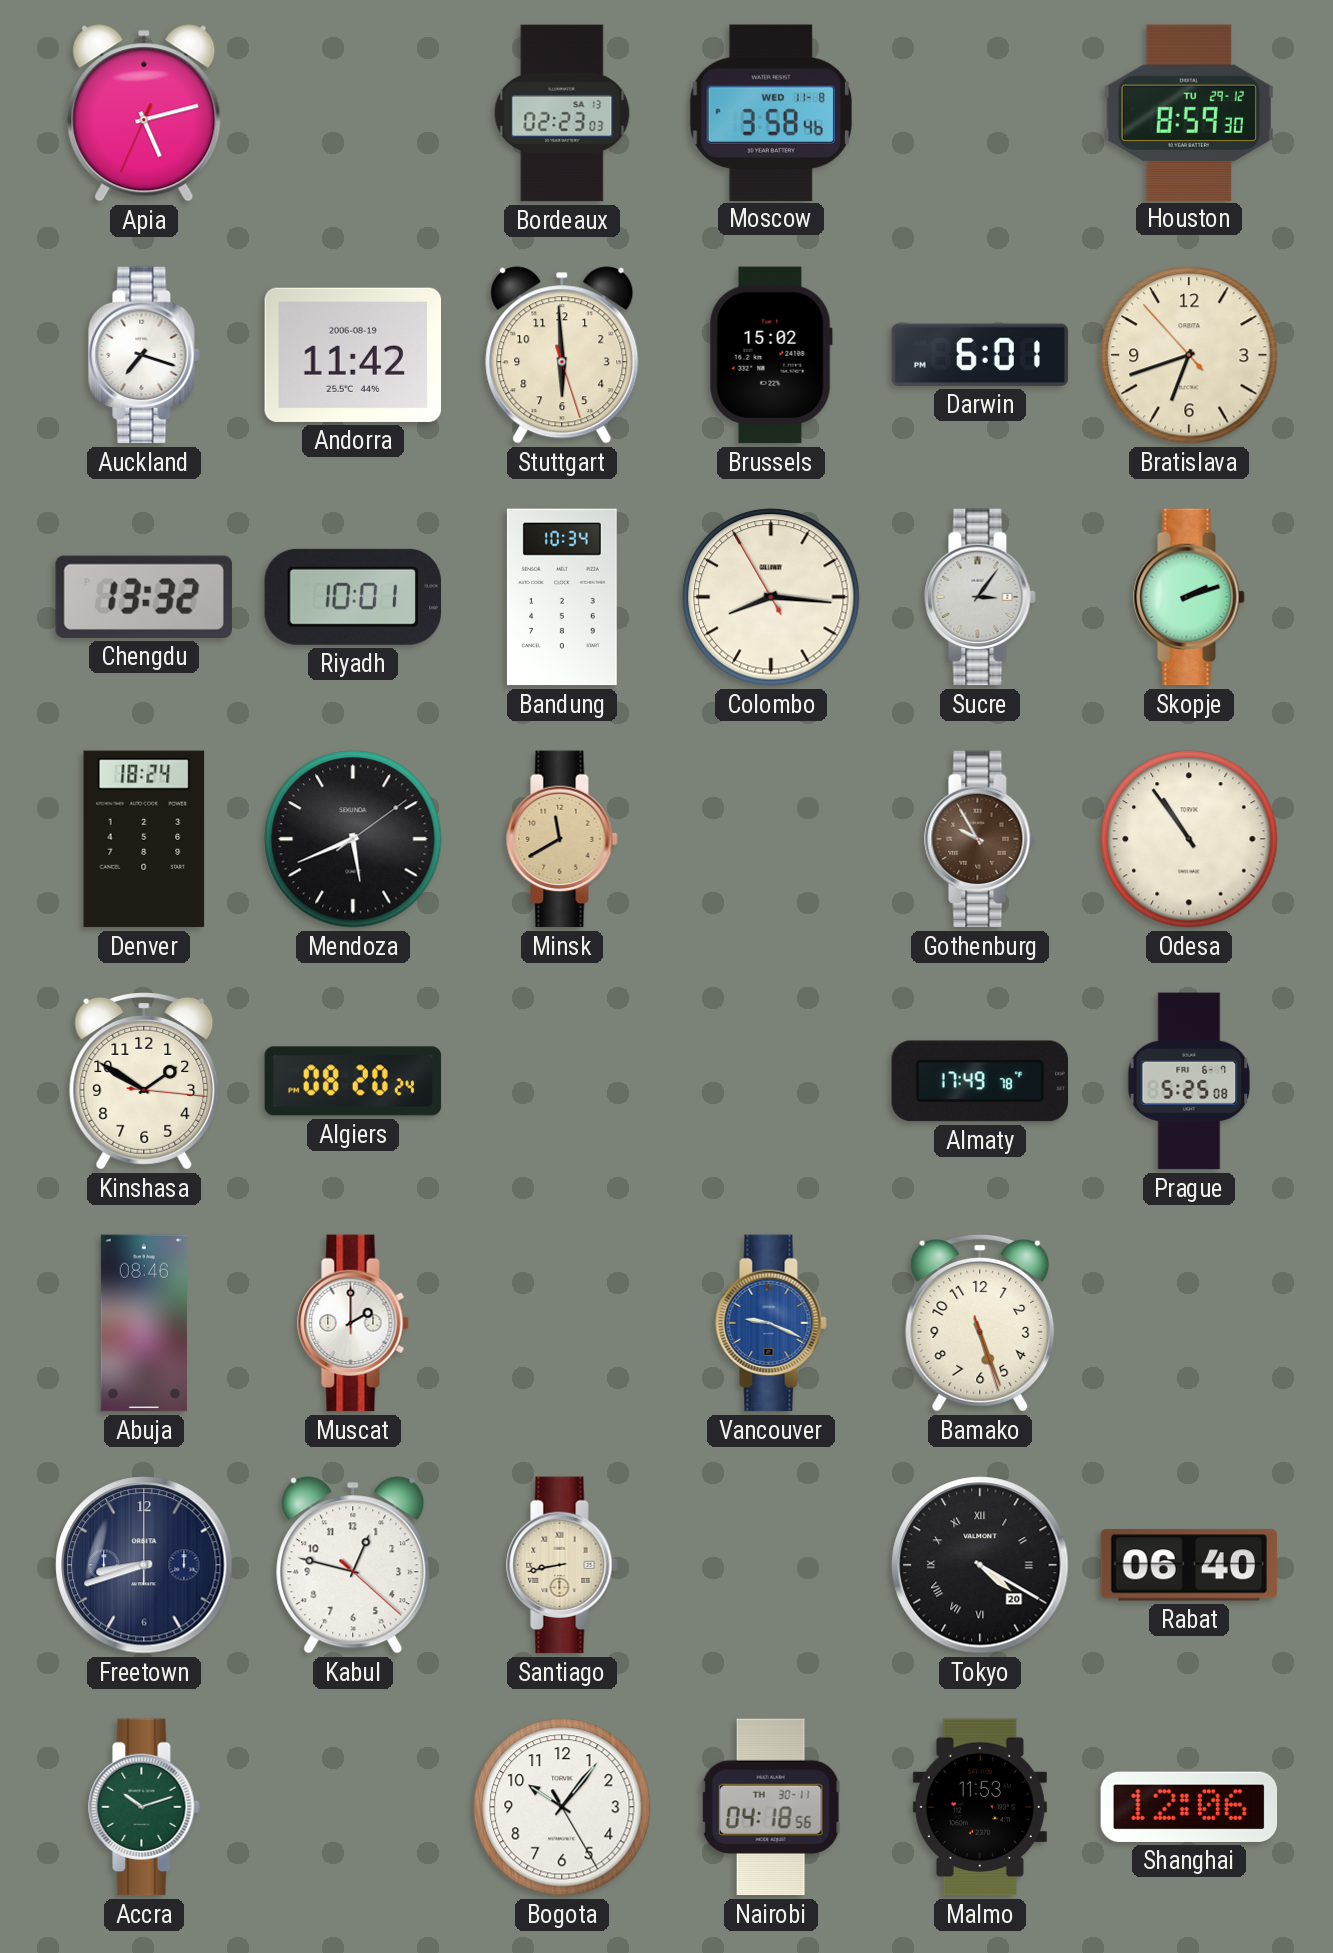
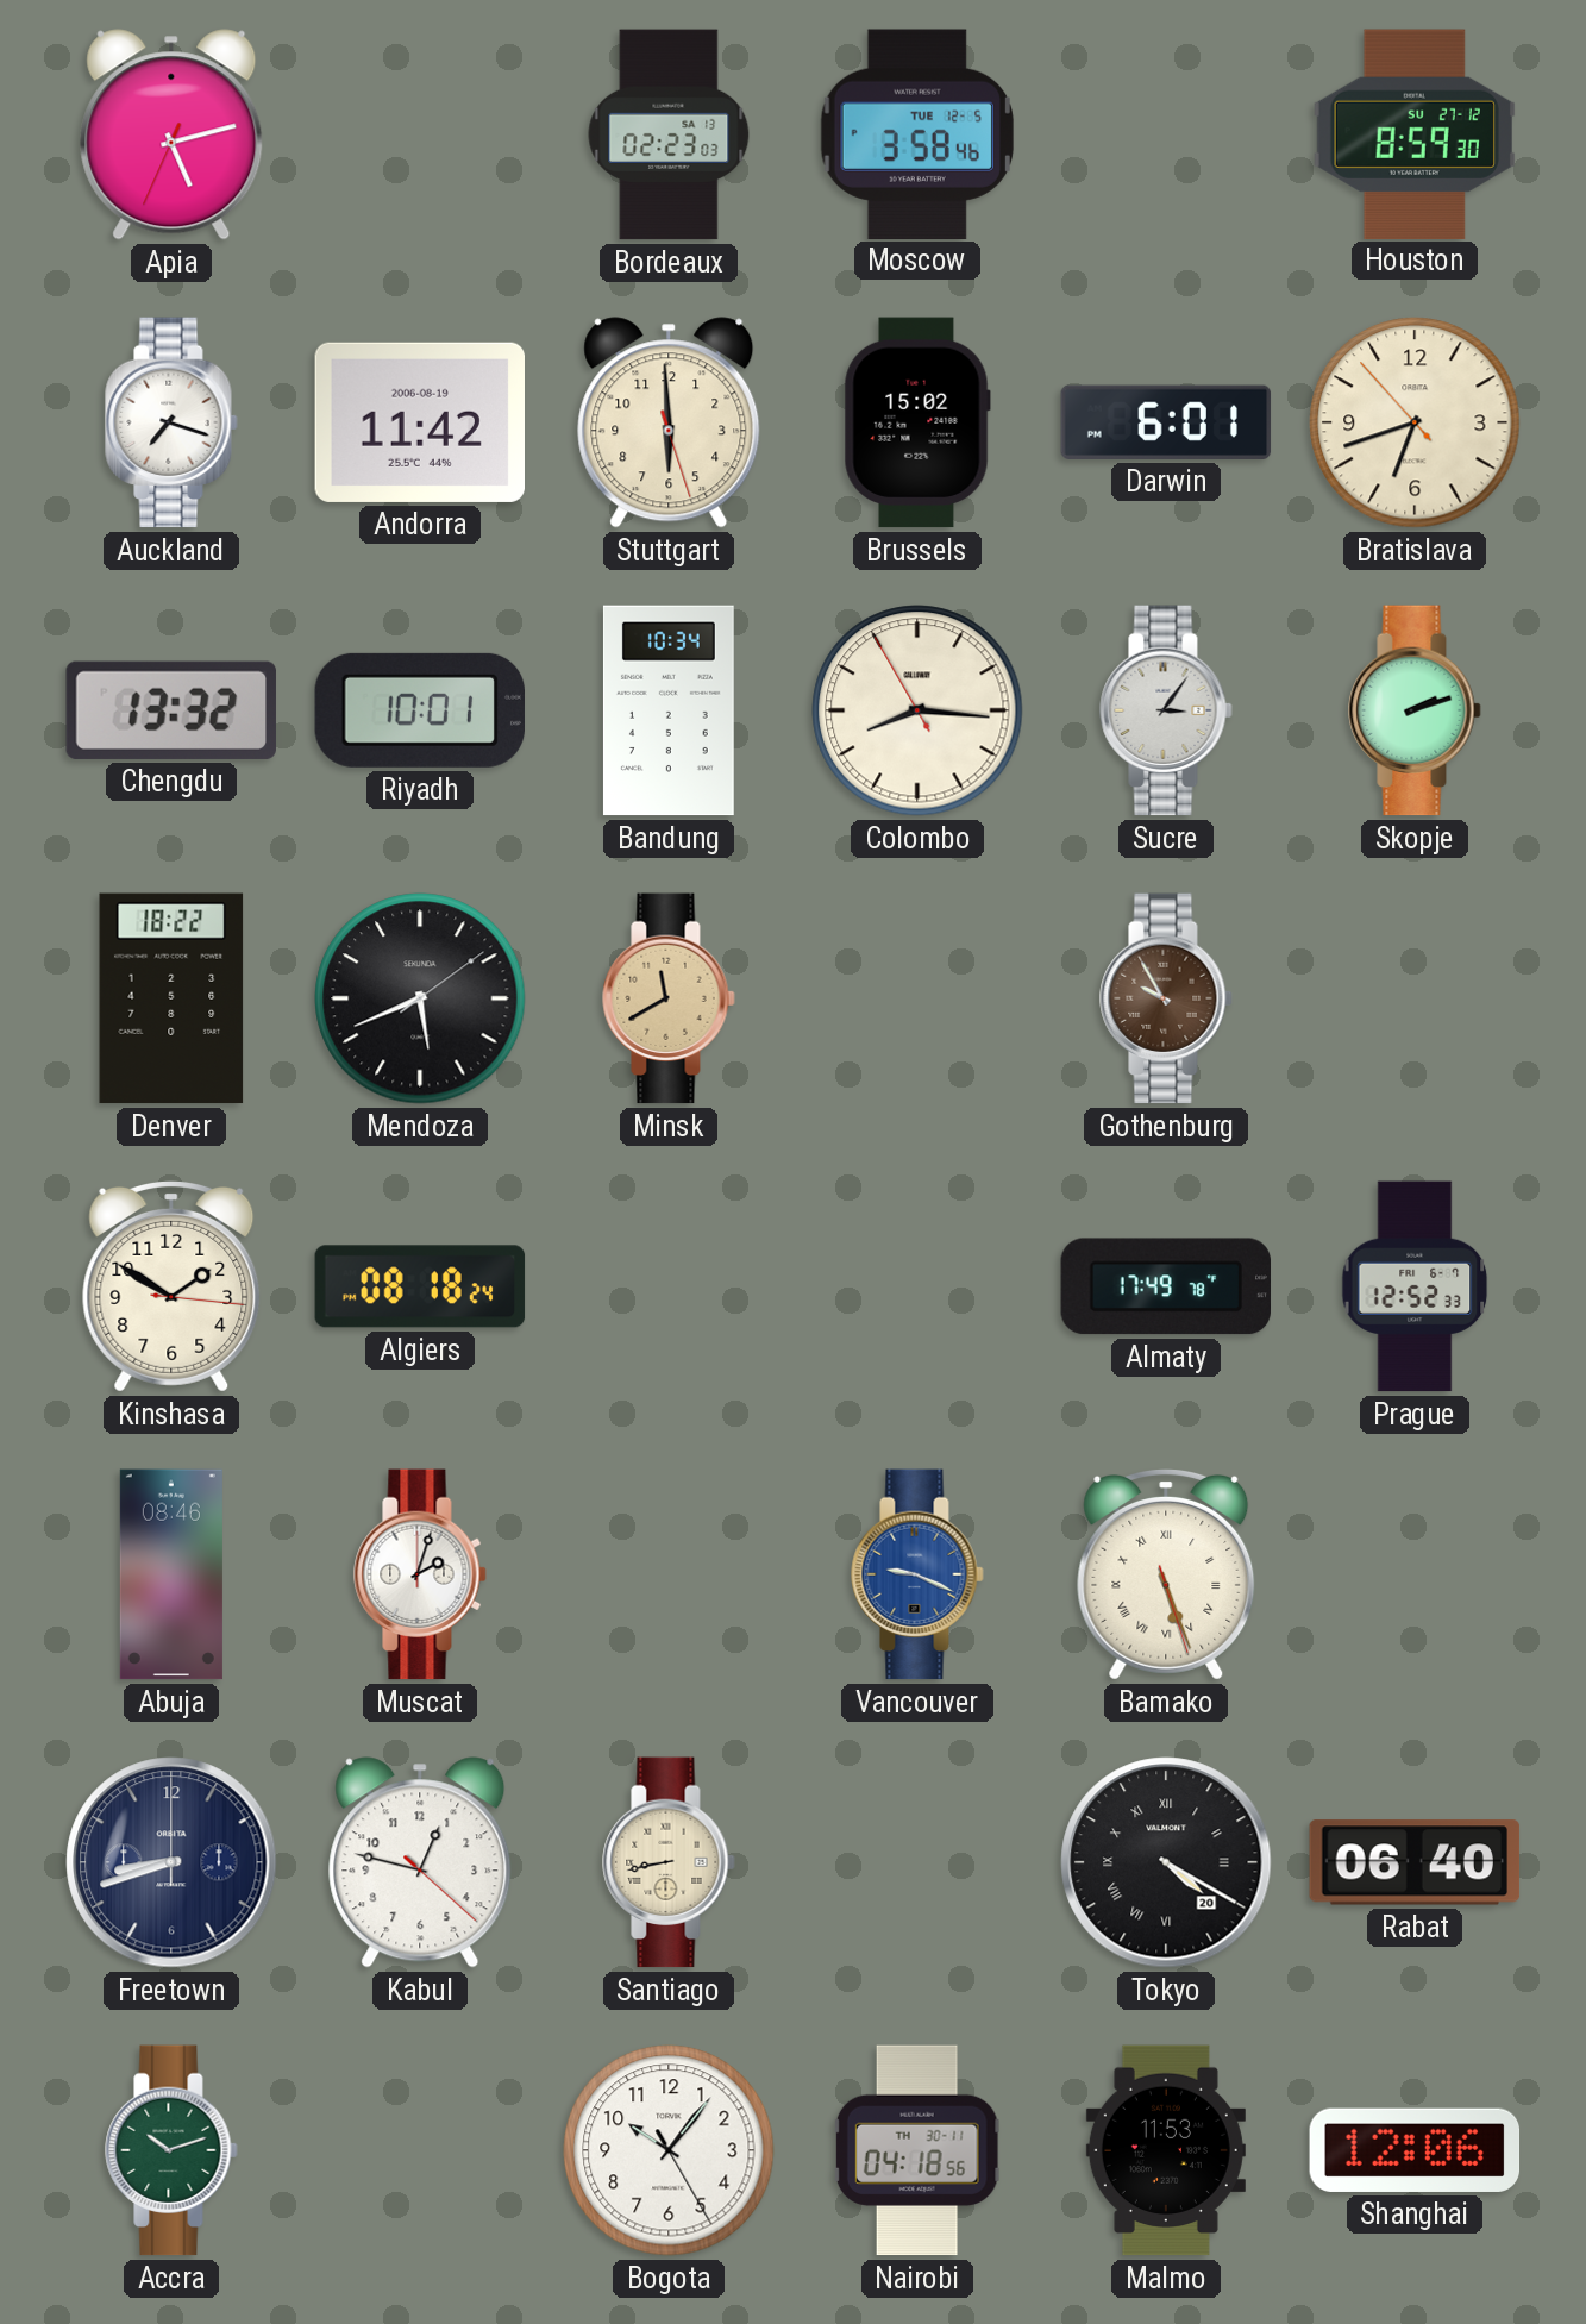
Moscow date: WED 11-8 -> TUE 12-5
Houston date: TU 29-12 -> SU 27-12
Denver: 18:24 -> 18:22
Odesa: 10:54 -> none
Algiers: 08:20 -> 08:18
Prague: 5:25 -> 12:52
Muscat: 2:00 -> 2:03
Bamako numerals: Arabic -> Roman
